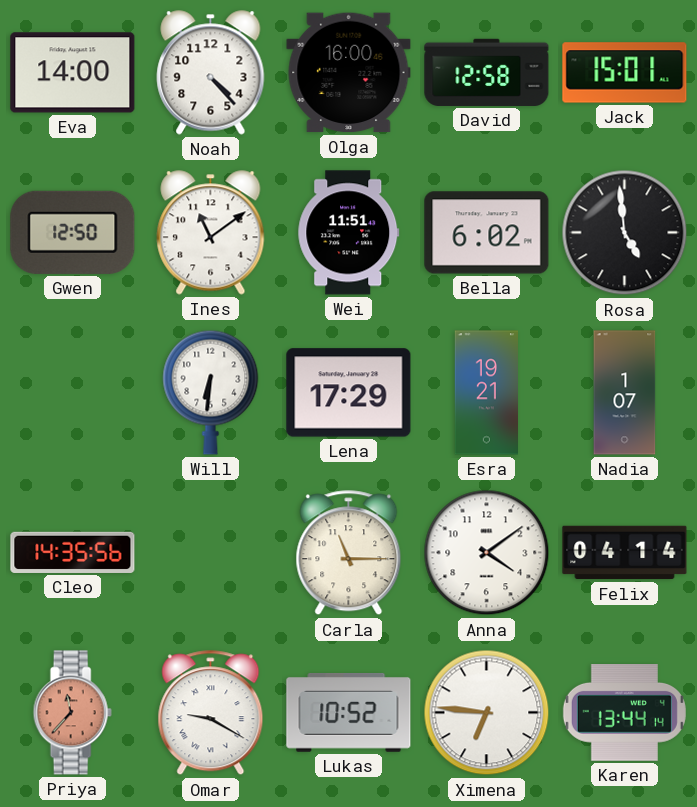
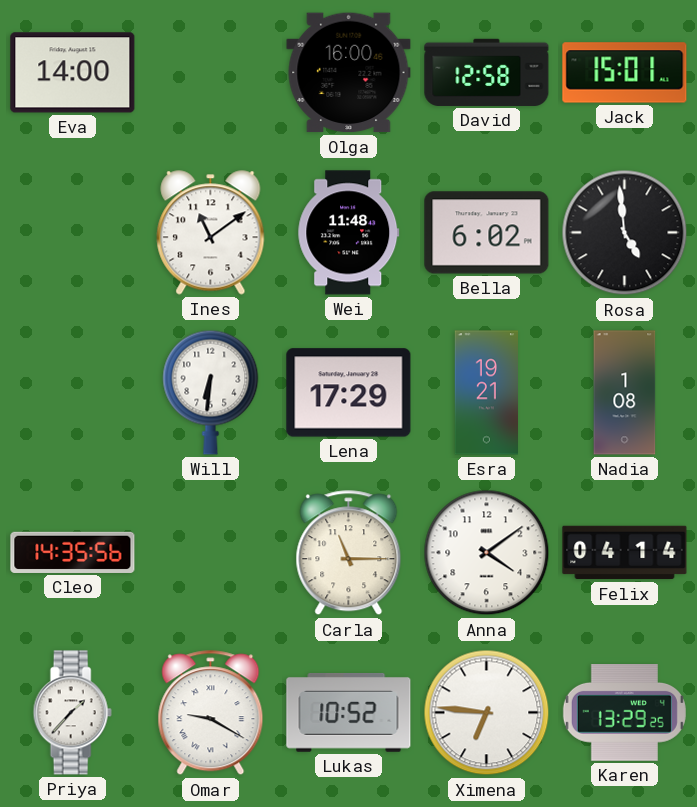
Noah: 4:23 -> none
Gwen: 12:50 -> none
Wei: 11:51 -> 11:48
Nadia: 1:07 -> 1:08
Priya: 11:37 -> 1:37
Priya dial: salmon -> white
Karen: 13:44 -> 13:29
